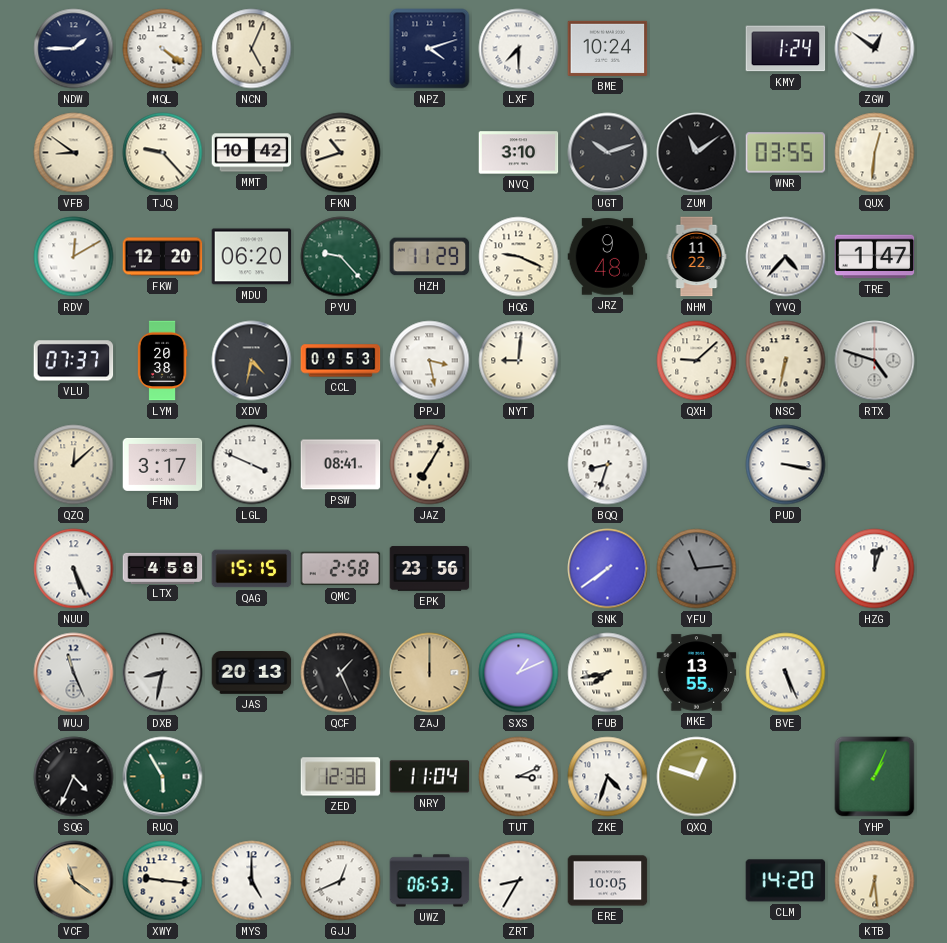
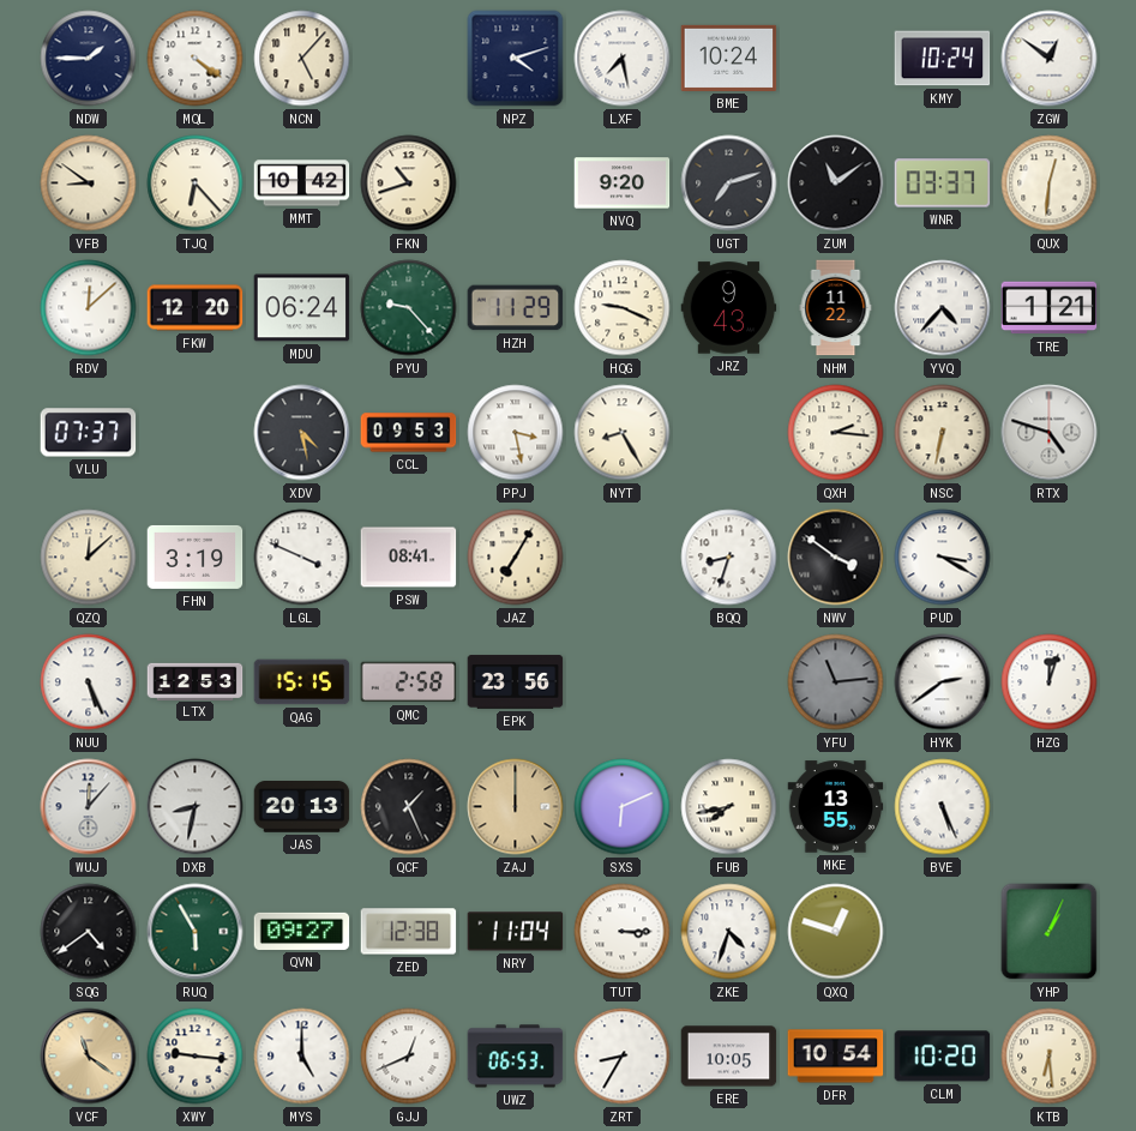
NCN: 5:04 -> 5:07
LXF: 7:30 -> 7:28
KMY: 1:24 -> 10:24
TJQ: 9:23 -> 6:23
NVQ: 3:10 -> 9:20
UGT: 10:12 -> 7:12
WNR: 03:55 -> 03:37
RDV: 12:10 -> 12:08
MDU: 06:20 -> 06:24
JRZ: 9:48 -> 9:43
TRE: 1:47 -> 1:21
LYM: 20:38 -> none
XDV: 4:32 -> 4:28
NYT: 9:01 -> 8:25
QXH: 9:08 -> 2:16
FHN: 3:17 -> 3:19
NWV: none -> 3:51
PUD: 3:17 -> 3:20
LTX: 4:58 -> 12:53
SNK: 7:39 -> none
HYK: none -> 2:39
WUJ: 11:26 -> 12:07
SXS: 1:11 -> 6:11
SQG: 4:34 -> 4:39
QVN: none -> 09:27
TUT: 3:11 -> 3:15
DFR: none -> 10:54
CLM: 14:20 -> 10:20
